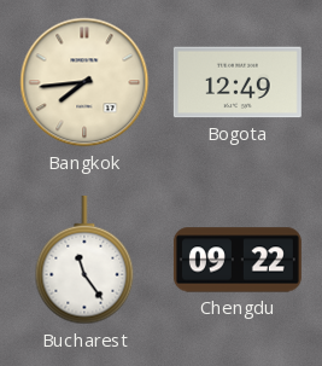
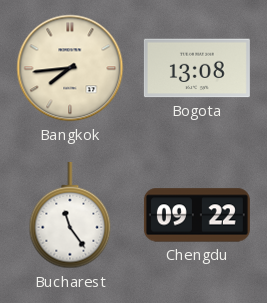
Bogota: 12:49 -> 13:08
